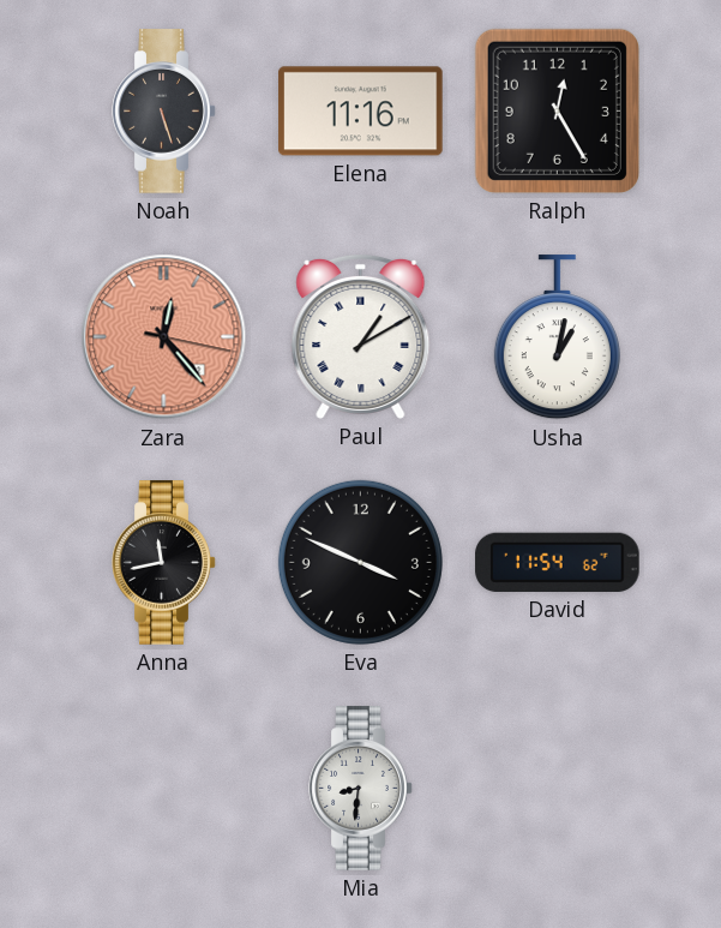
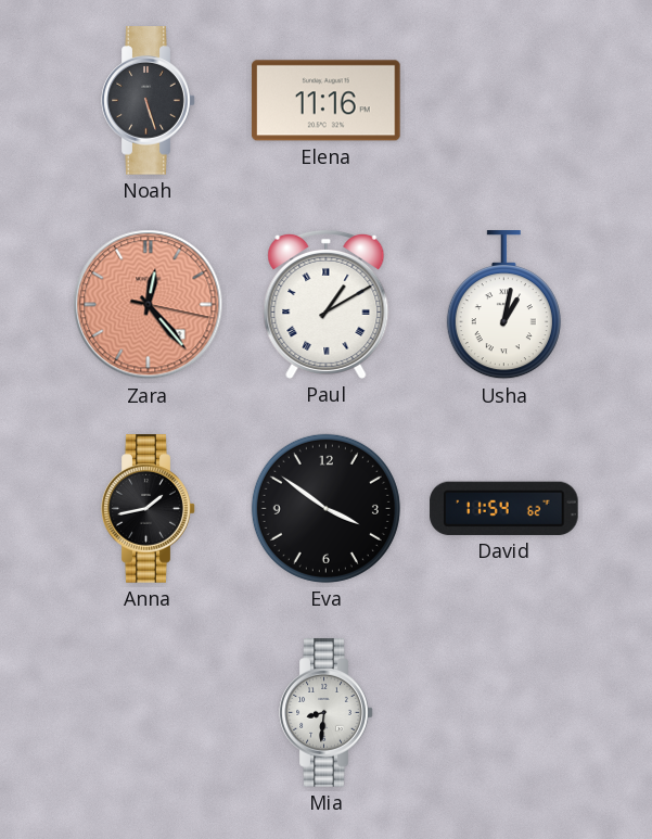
Ralph: 12:25 -> none
Anna: 11:43 -> 1:43
Eva: 3:49 -> 3:51
